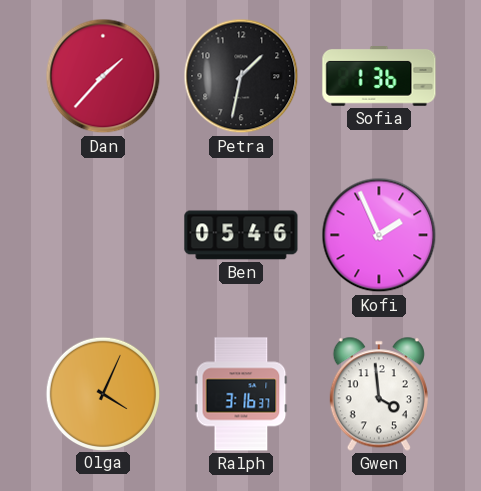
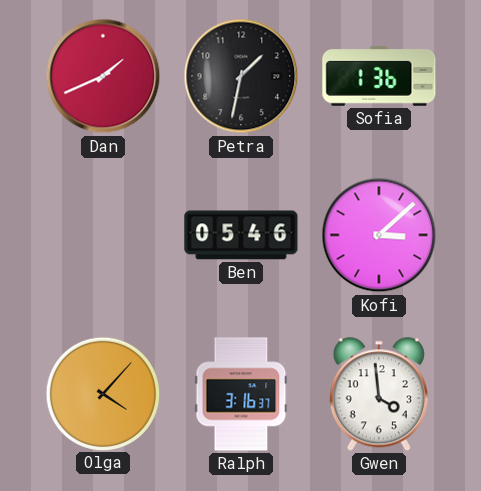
Dan: 1:37 -> 1:41
Kofi: 1:56 -> 3:08
Olga: 4:04 -> 4:07
